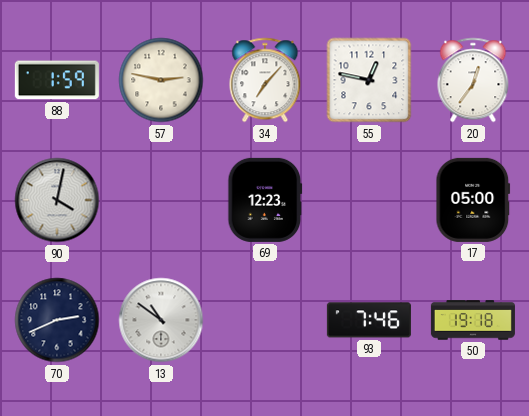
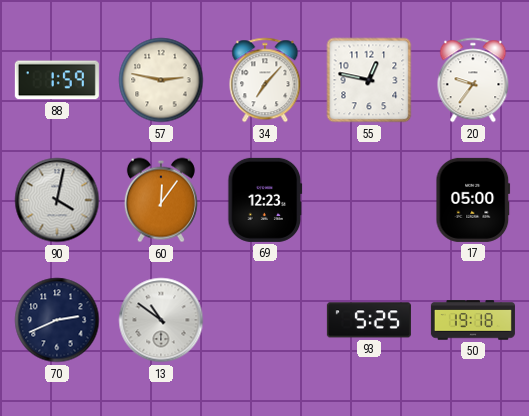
20: 12:36 -> 9:36
60: none -> 12:06
93: 7:46 -> 5:25
